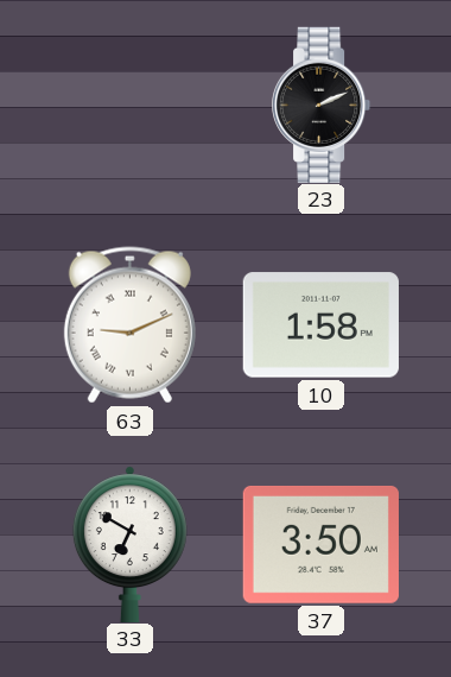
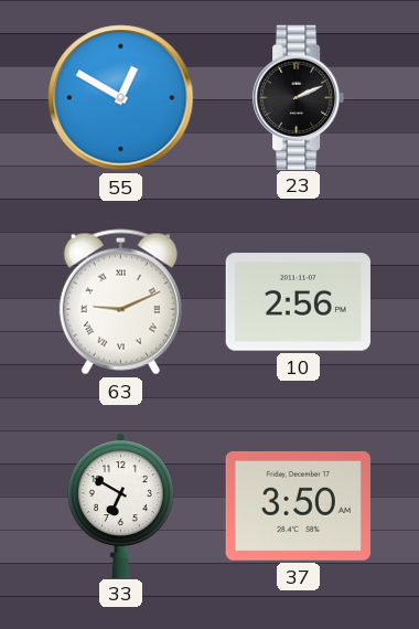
55: none -> 12:50
10: 1:58 -> 2:56
